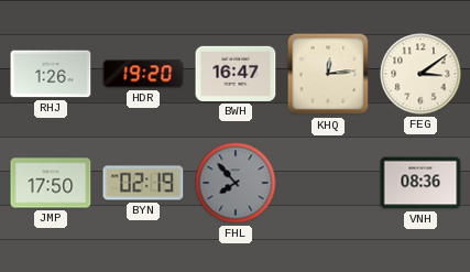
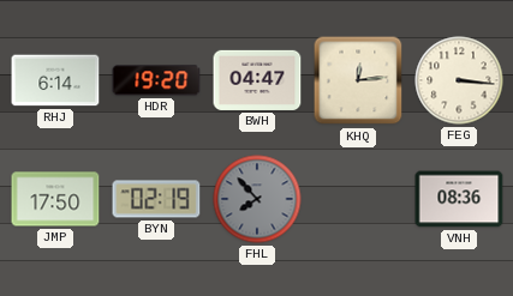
RHJ: 1:26 -> 6:14
BWH: 16:47 -> 04:47
FEG: 3:09 -> 3:16
